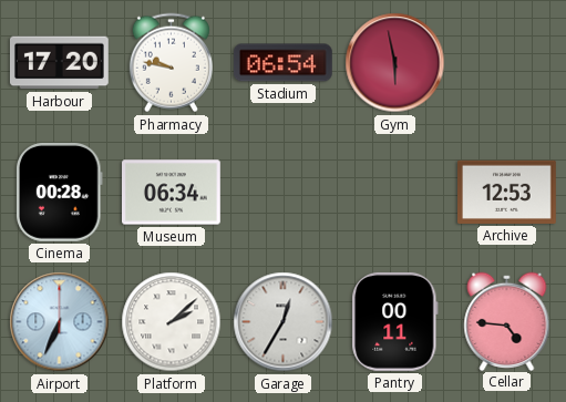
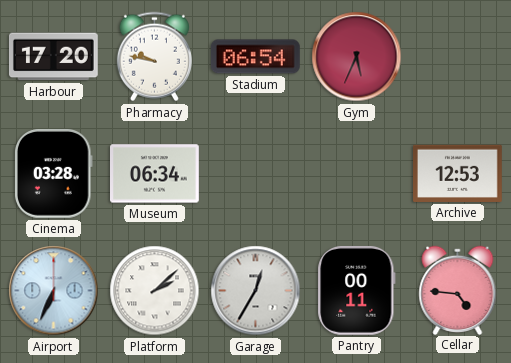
Gym: 5:58 -> 5:34
Cinema: 00:28 -> 03:28
